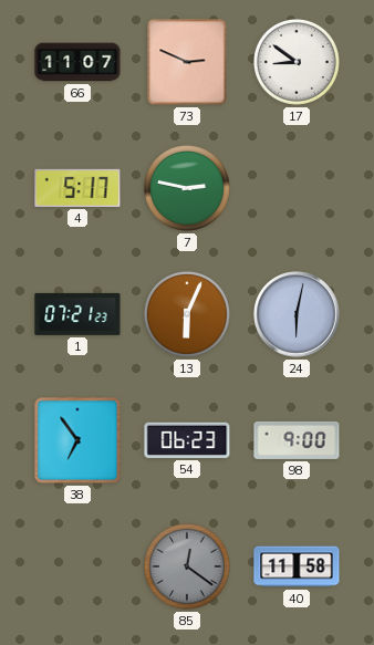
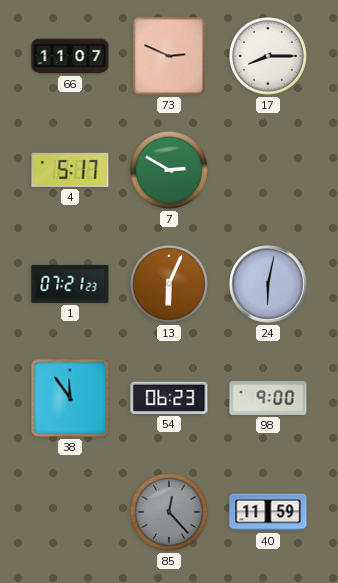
17: 8:51 -> 8:15
7: 2:47 -> 2:50
38: 6:54 -> 11:54
85: 12:21 -> 12:23
40: 11:58 -> 11:59
